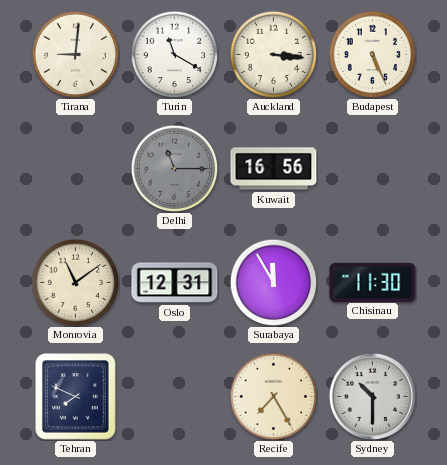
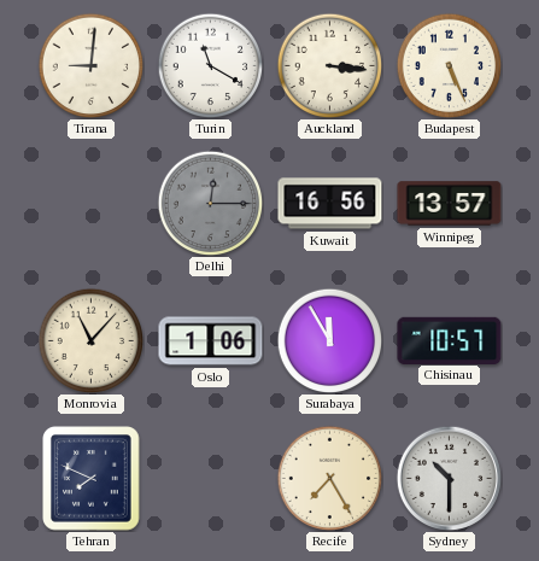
Delhi: 11:15 -> 12:15
Winnipeg: none -> 13:57
Monrovia: 11:09 -> 11:07
Oslo: 12:31 -> 1:06
Chisinau: 11:30 -> 10:57
